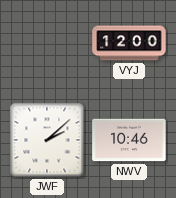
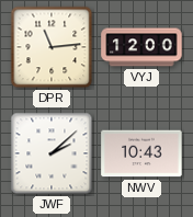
DPR: none -> 11:14
NWV: 10:46 -> 10:43
